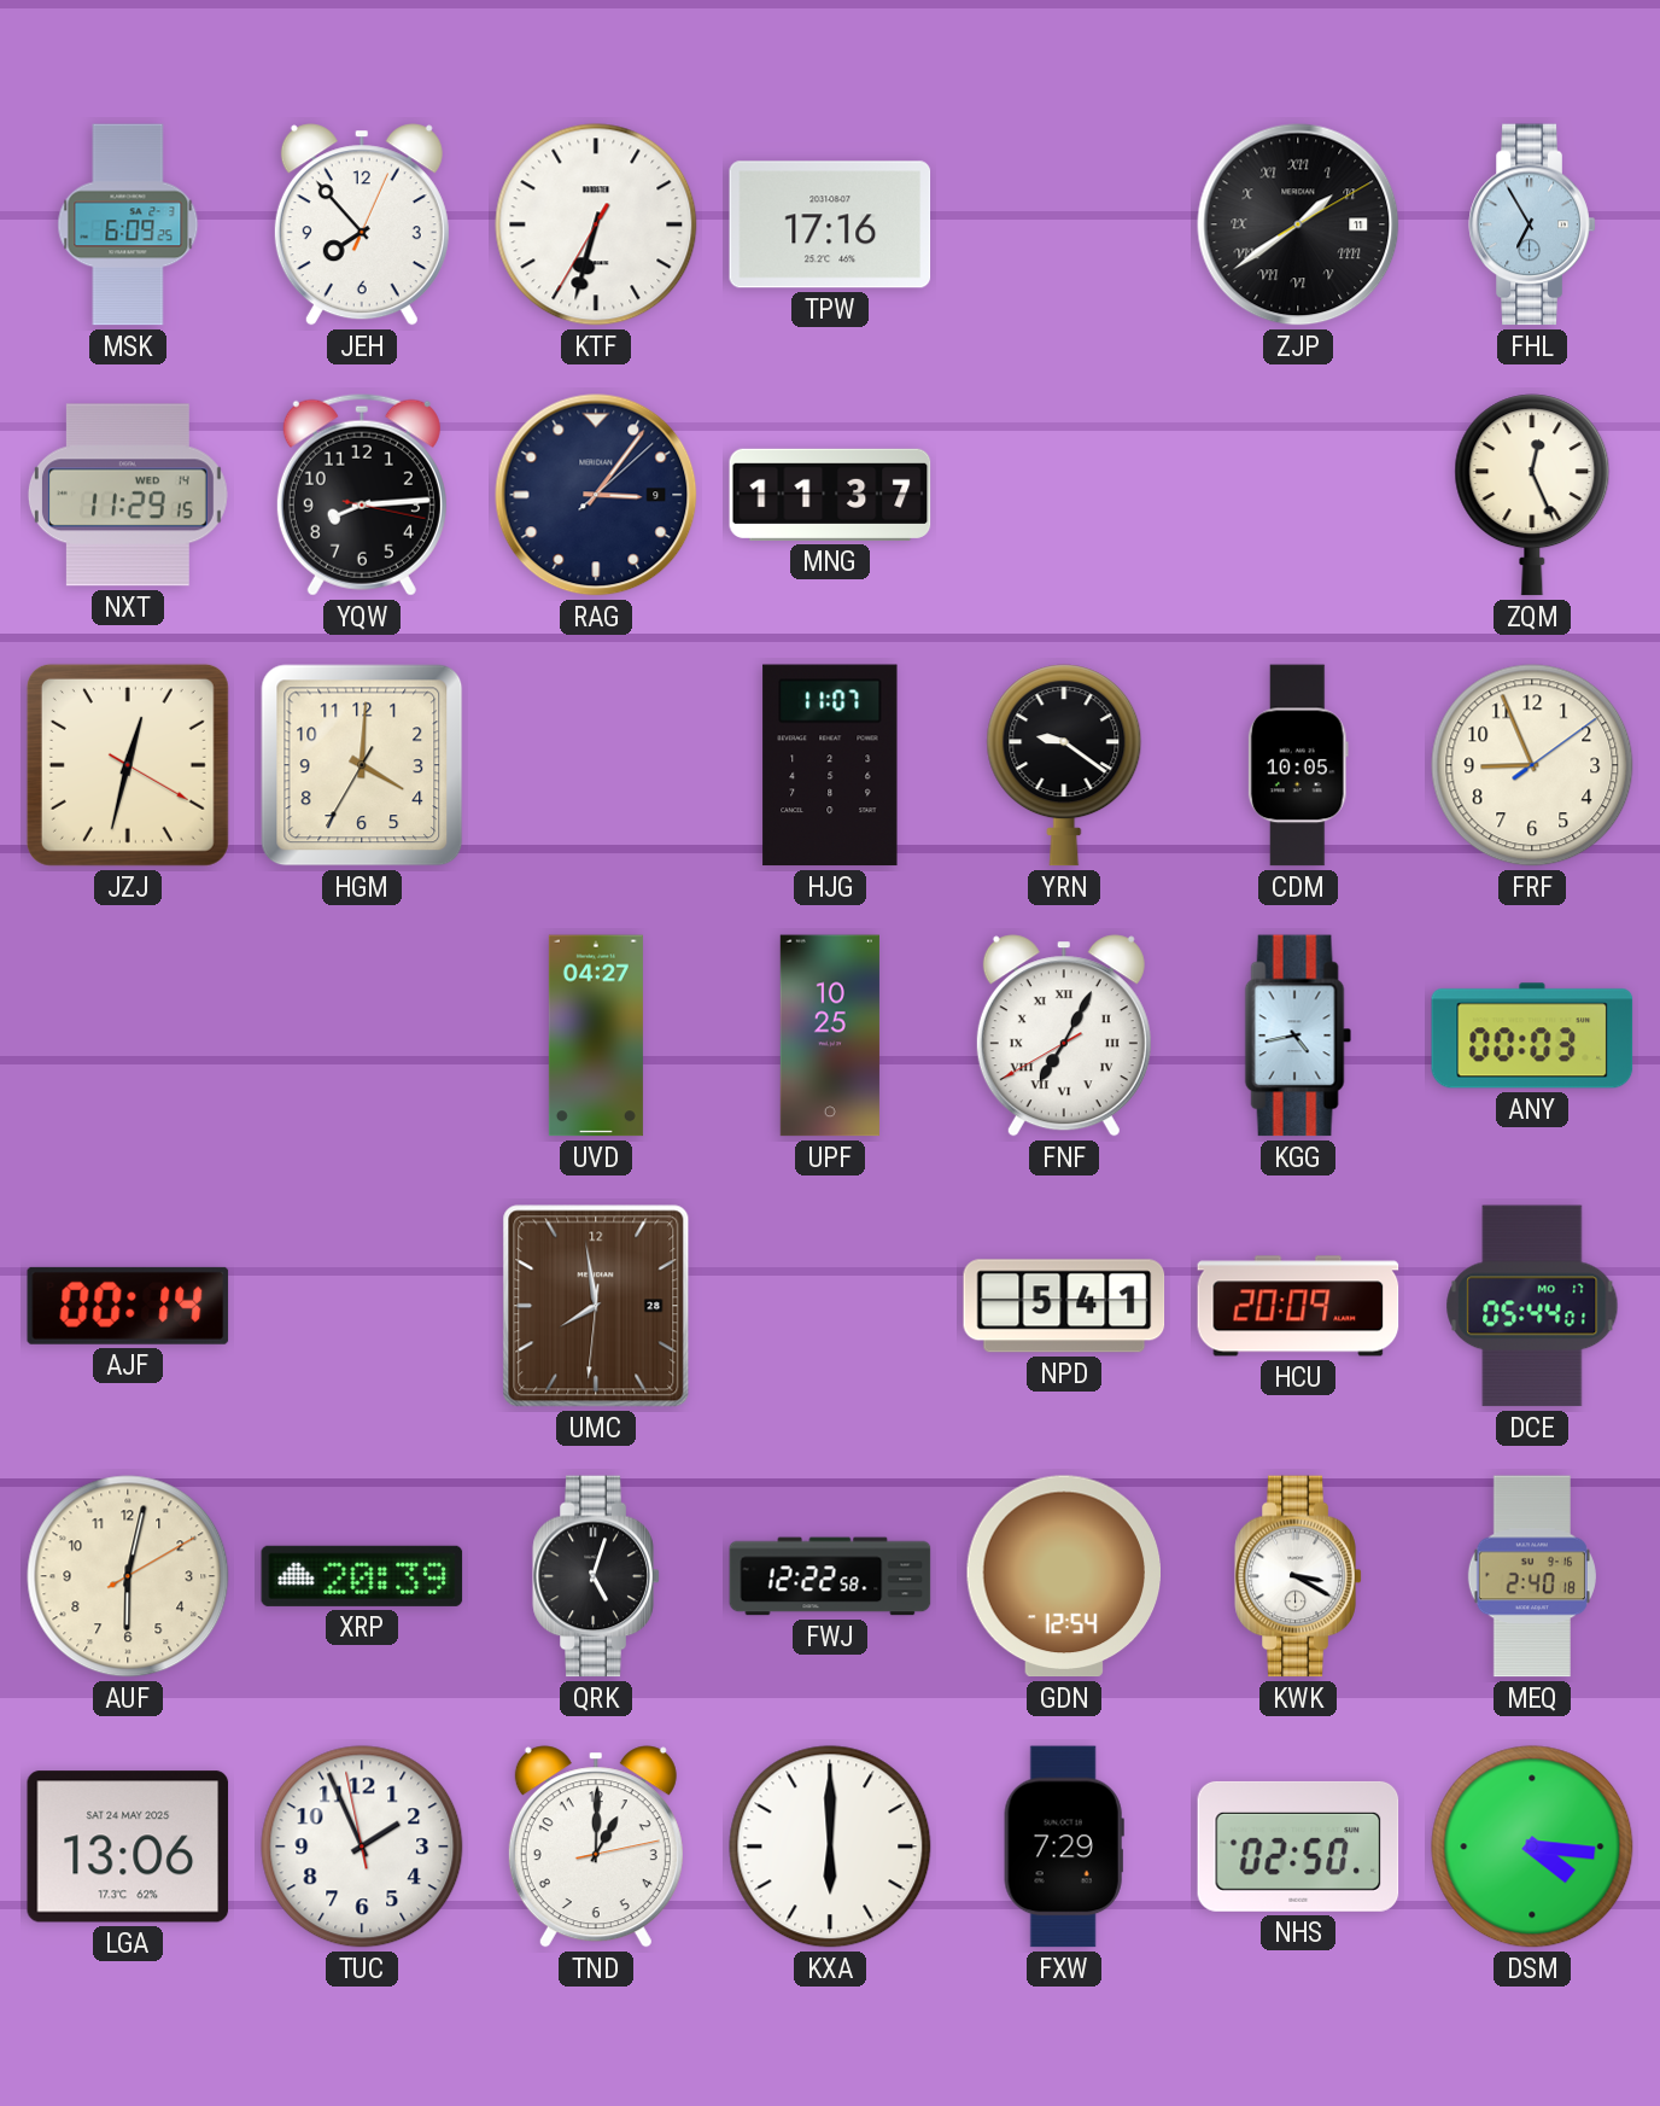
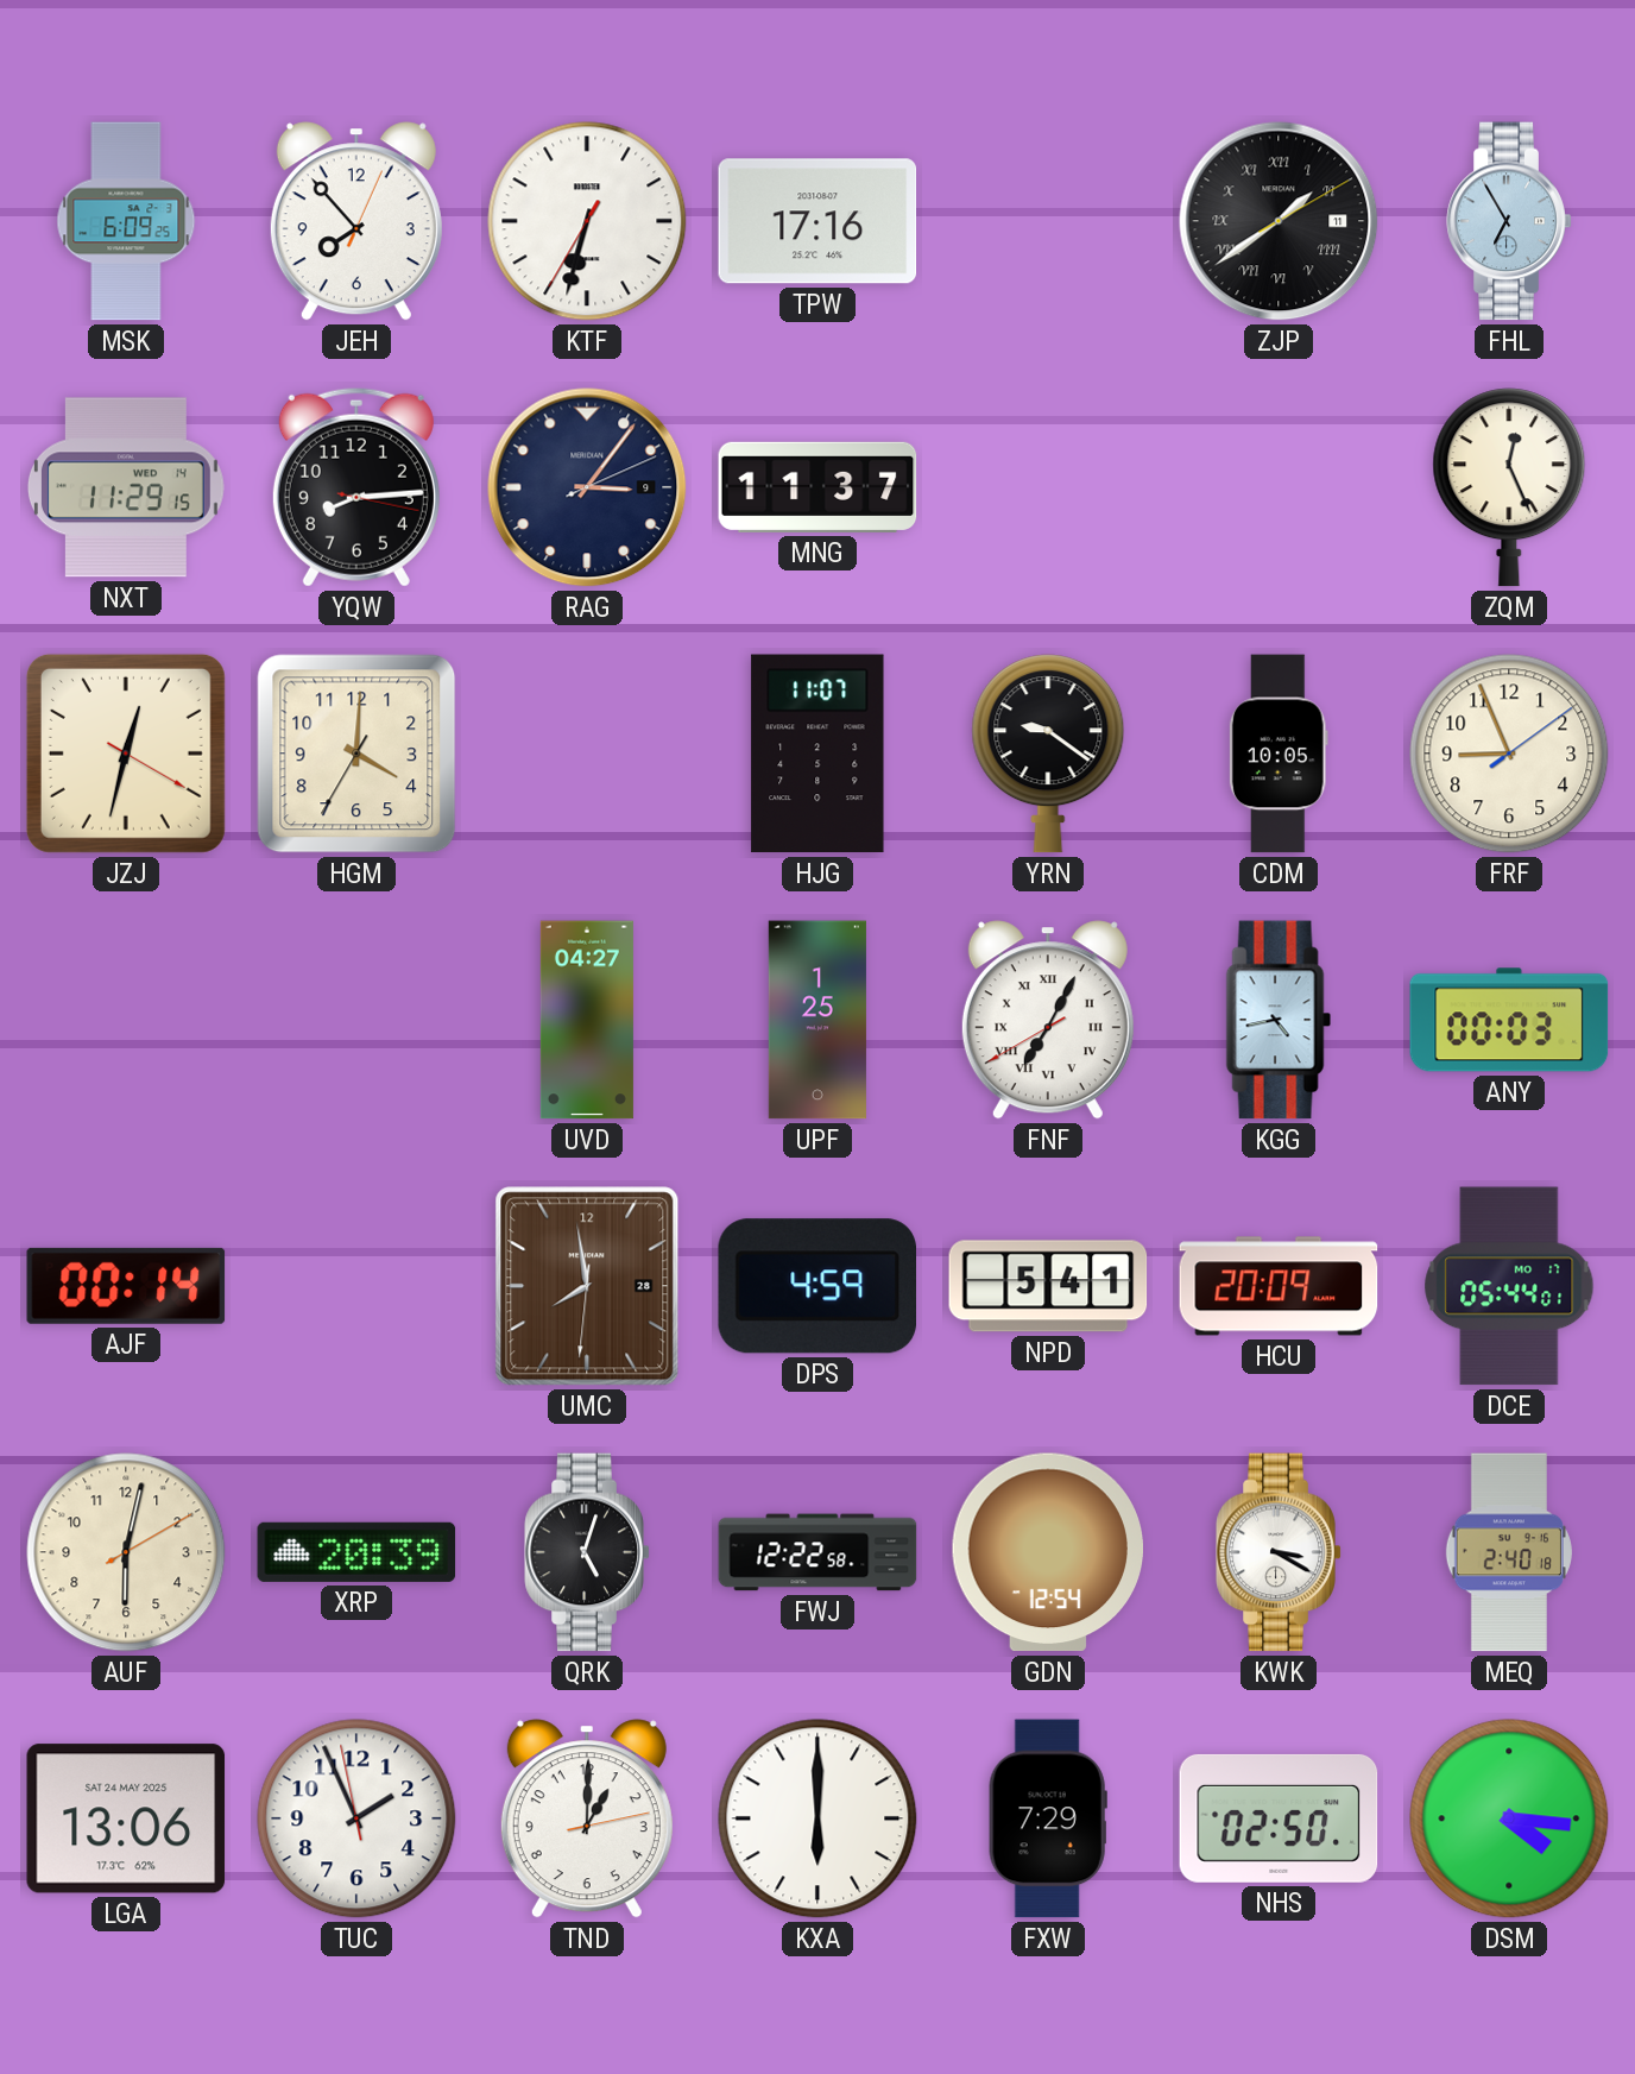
RAG: 3:06:08 -> 3:06:11
UPF: 10:25 -> 1:25
DPS: none -> 4:59
